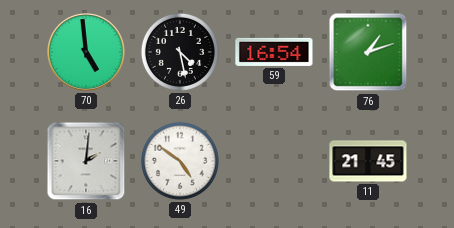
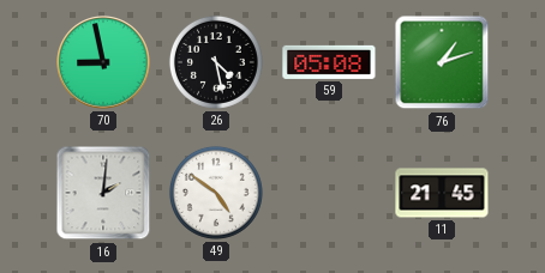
70: 4:59 -> 8:58
59: 16:54 -> 05:08
